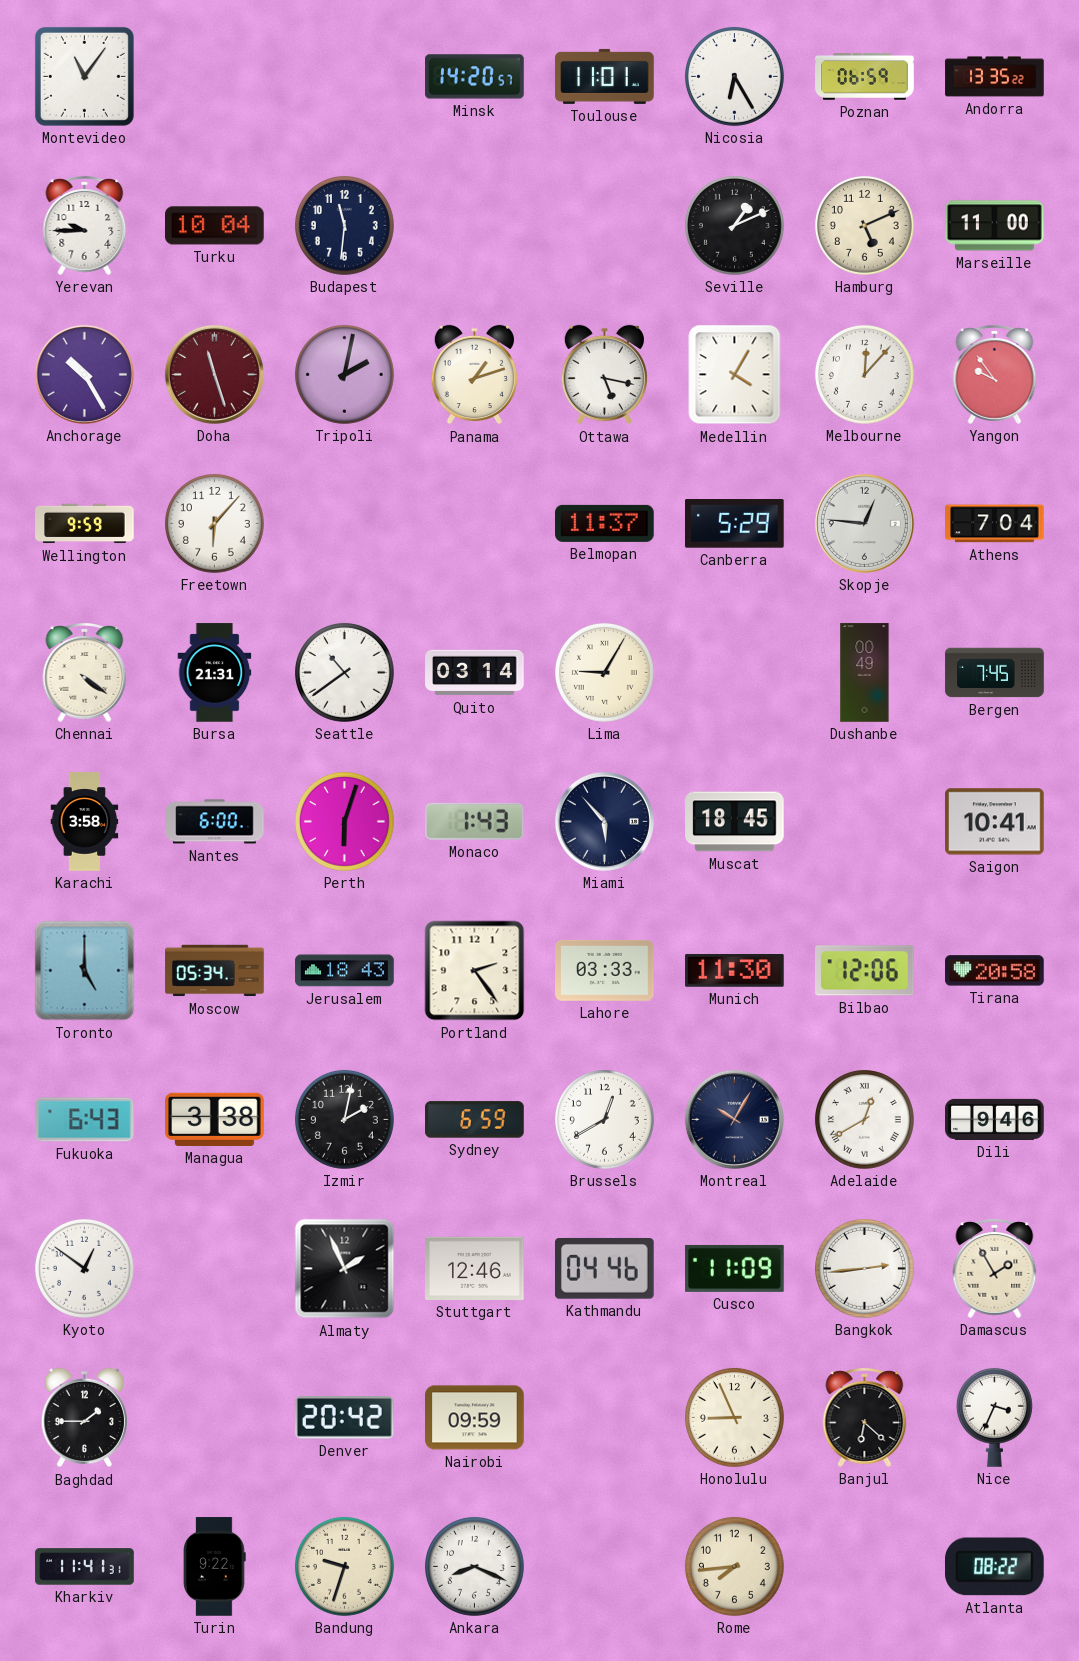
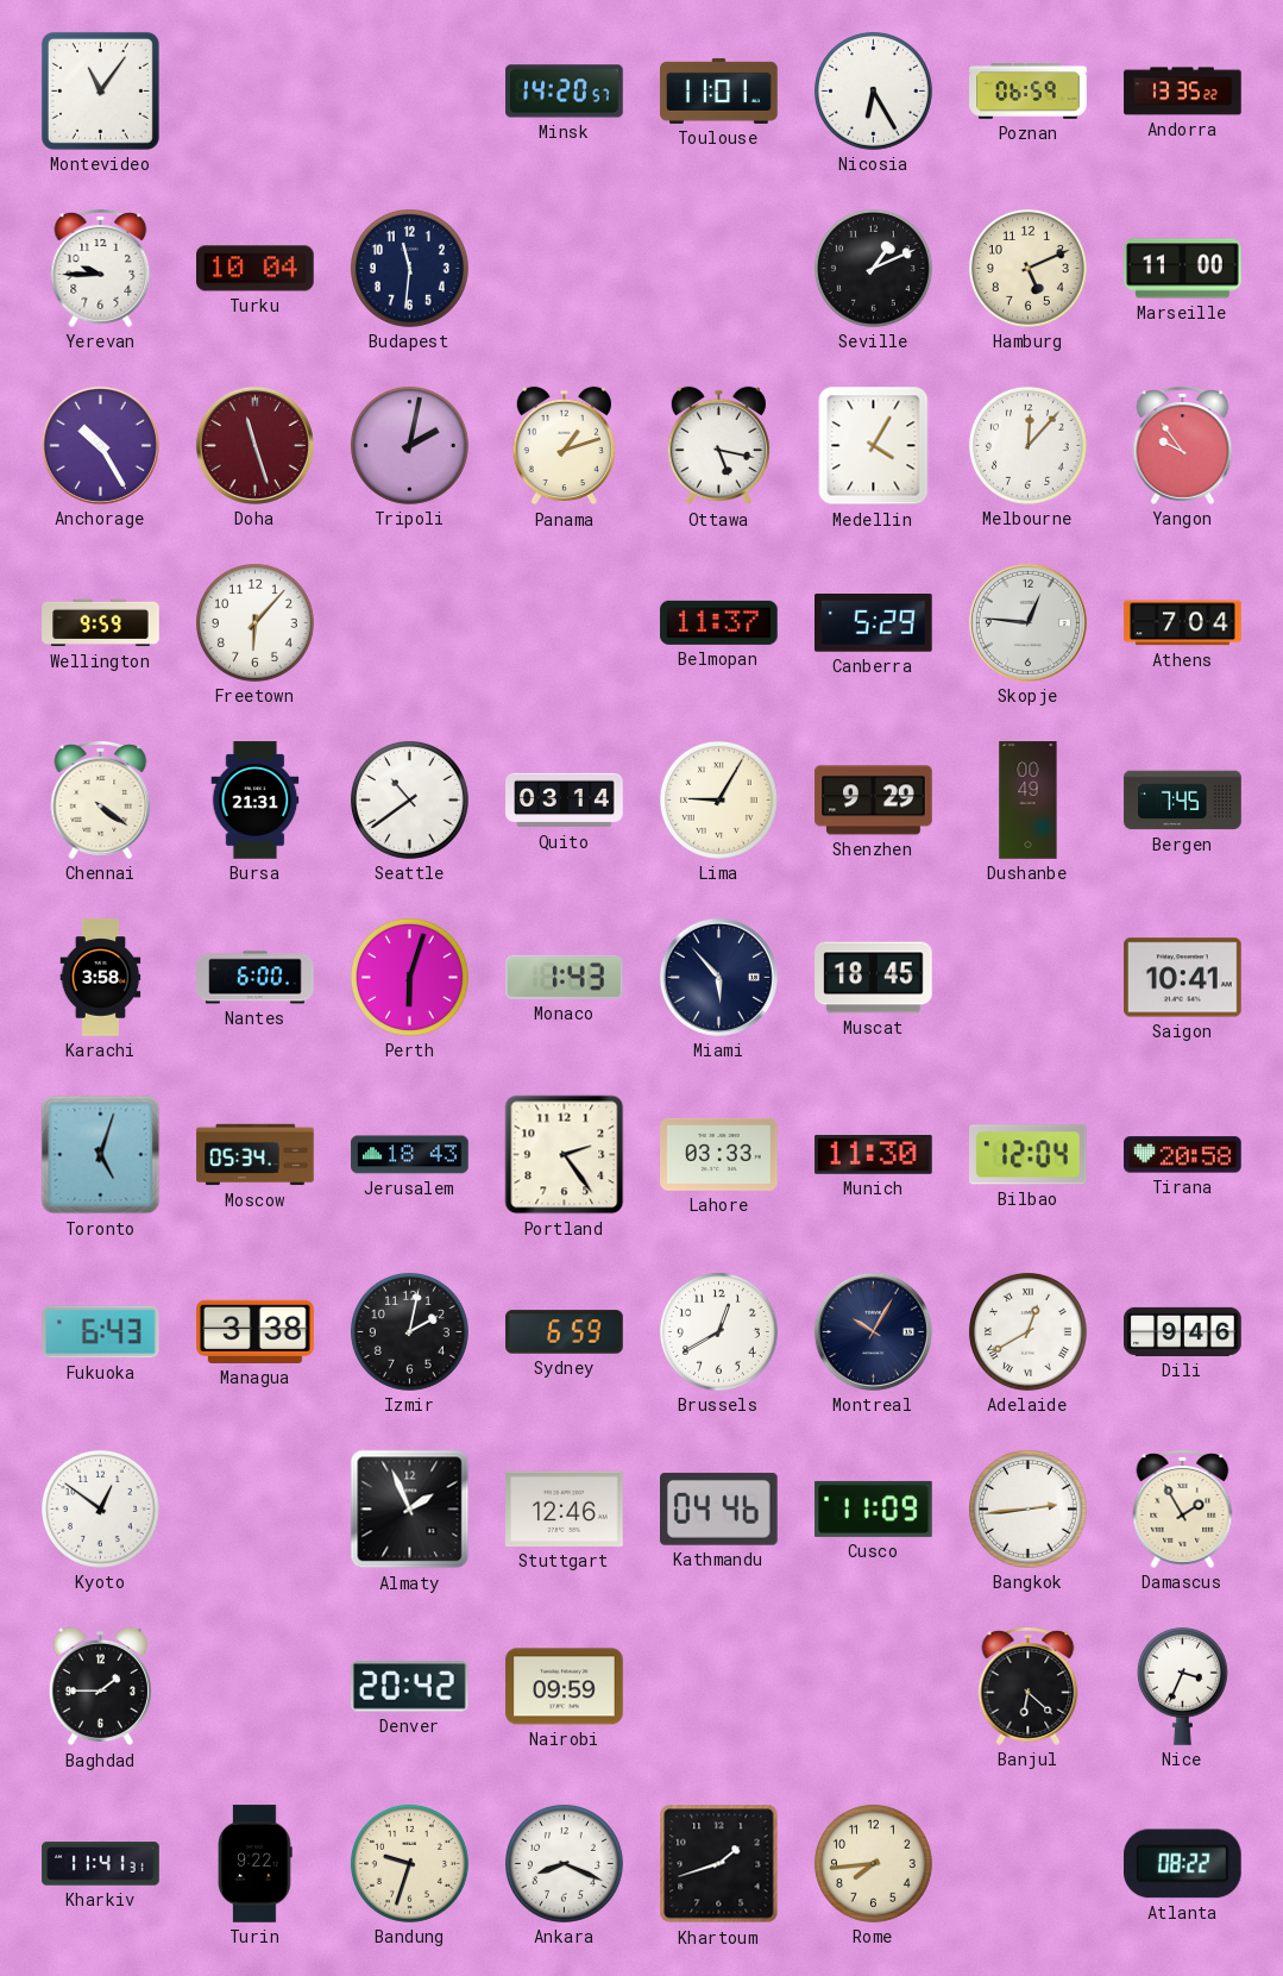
Shenzhen: none -> 9:29
Toronto: 5:00 -> 5:03
Bilbao: 12:06 -> 12:04
Honolulu: 8:56 -> none
Khartoum: none -> 1:42
